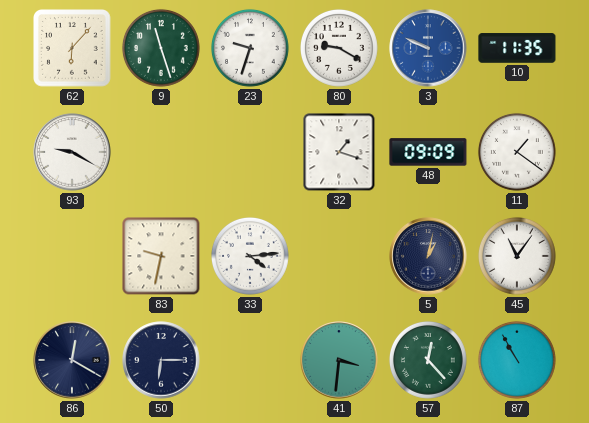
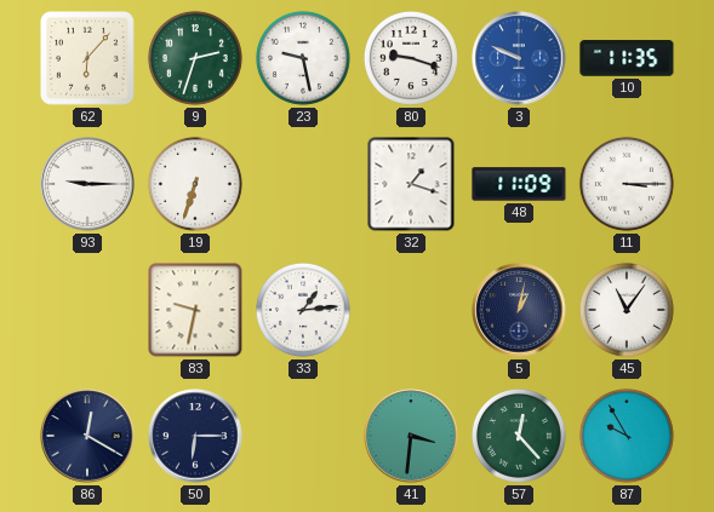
9: 11:27 -> 2:33
23: 9:33 -> 9:28
80: 9:20 -> 9:18
93: 9:20 -> 9:15
19: none -> 6:33
48: 09:09 -> 11:09
11: 1:21 -> 3:15
33: 4:14 -> 1:14
87: 10:55 -> 9:55
